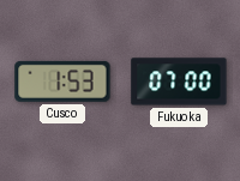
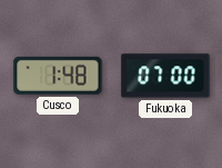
Cusco: 1:53 -> 1:48
